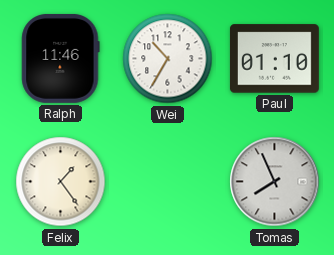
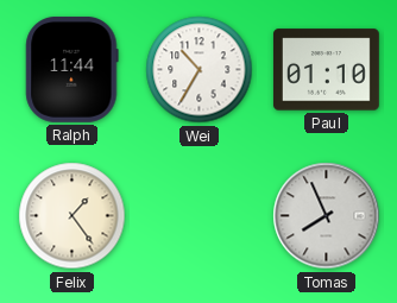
Ralph: 11:46 -> 11:44
